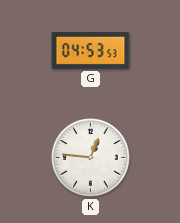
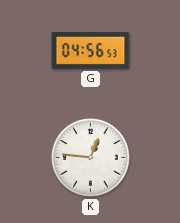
G: 04:53 -> 04:56
